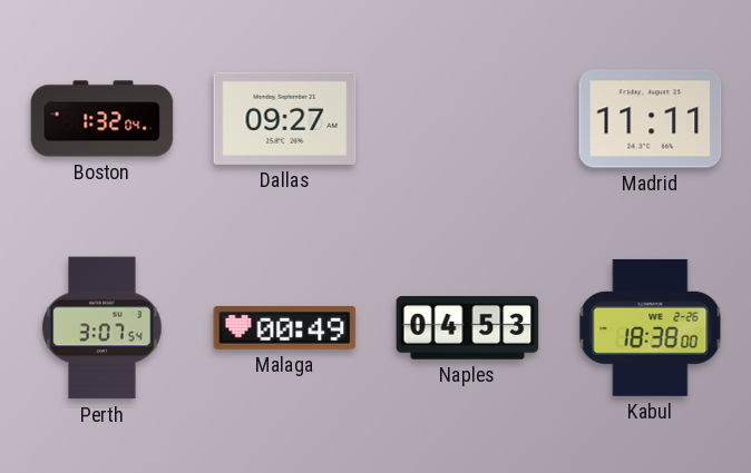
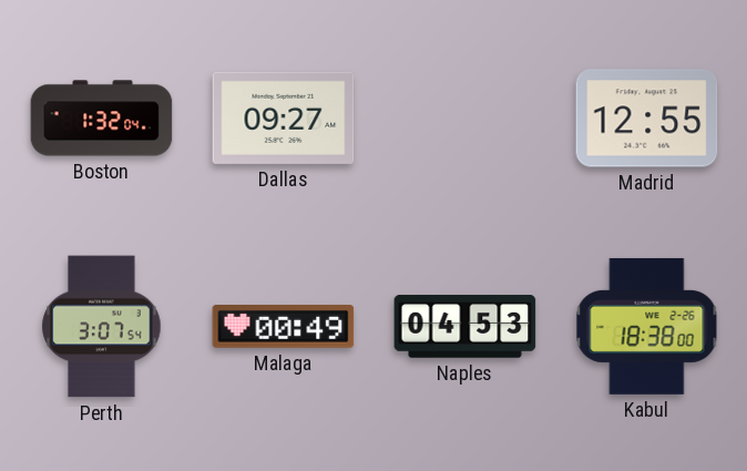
Madrid: 11:11 -> 12:55
